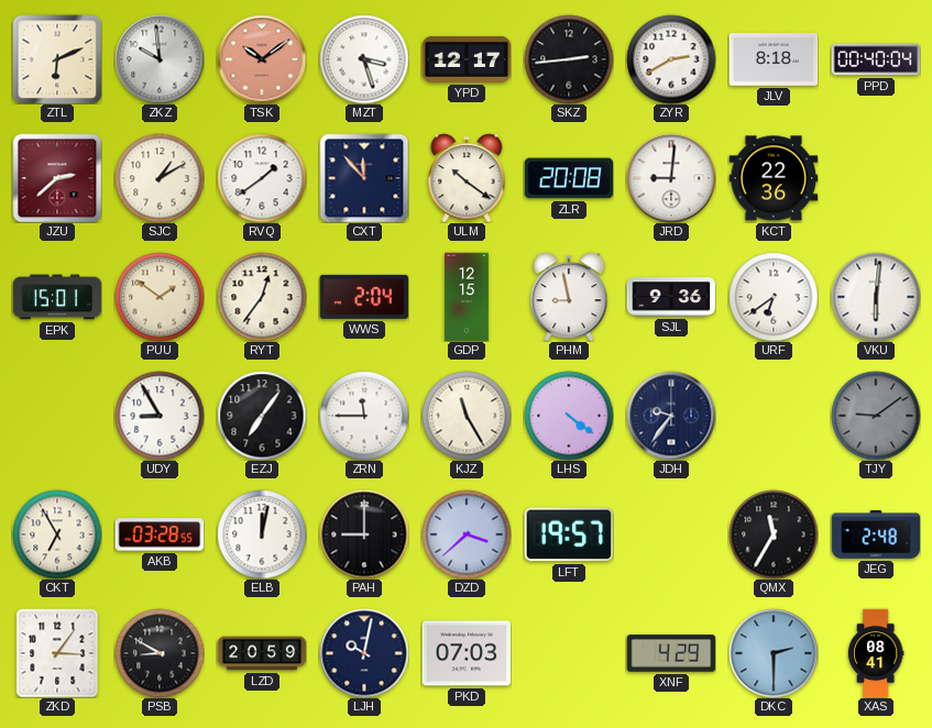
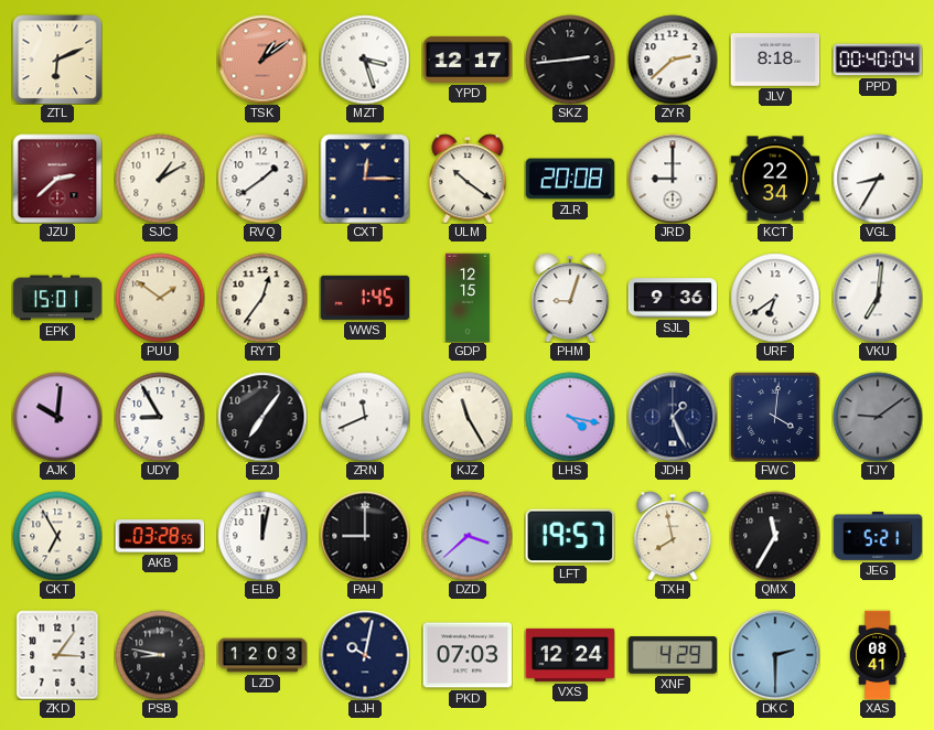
ZKZ: 9:59 -> none
TSK: 10:09 -> 1:09
ZYR: 2:40 -> 2:38
CXT: 11:53 -> 12:15
JRD: 9:01 -> 9:00
KCT: 22:36 -> 22:34
VGL: none -> 8:35
WWS: 2:04 -> 1:45
PHM: 8:58 -> 9:03
VKU: 6:01 -> 7:01
AJK: none -> 10:01
ZRN: 11:45 -> 11:41
LHS: 4:21 -> 4:17
JDH: 9:36 -> 1:26
FWC: none -> 4:01
TXH: none -> 7:58
JEG: 2:48 -> 5:21
PSB: 8:50 -> 8:47
LZD: 20:59 -> 12:03
VXS: none -> 12:24
